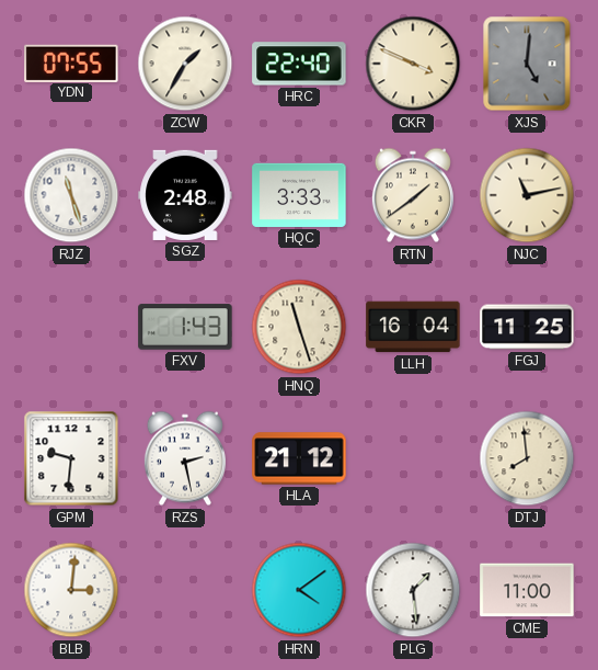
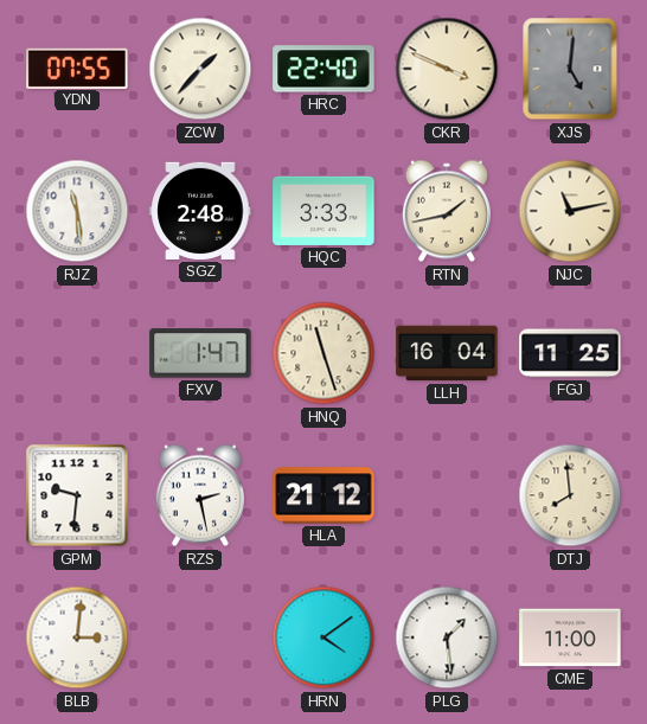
ZCW: 1:35 -> 1:37
RJZ: 11:27 -> 11:29
RTN: 1:39 -> 1:43
FXV: 1:43 -> 1:47
